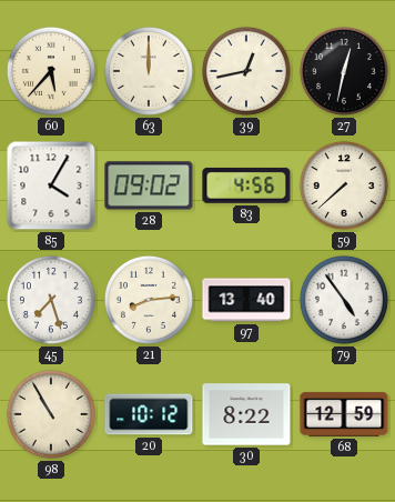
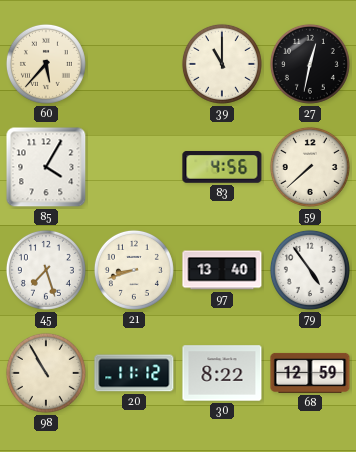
63: 12:00 -> none
39: 12:43 -> 11:00
28: 09:02 -> none
21: 8:14 -> 8:42
20: 10:12 -> 11:12
